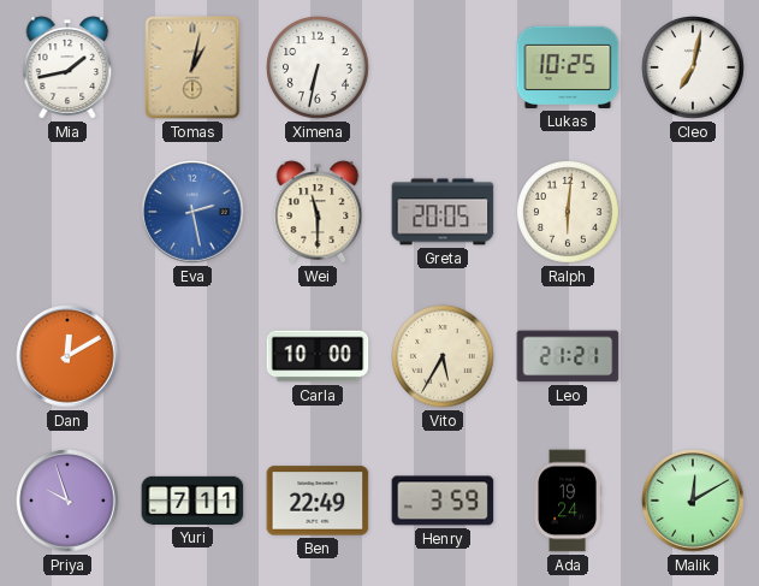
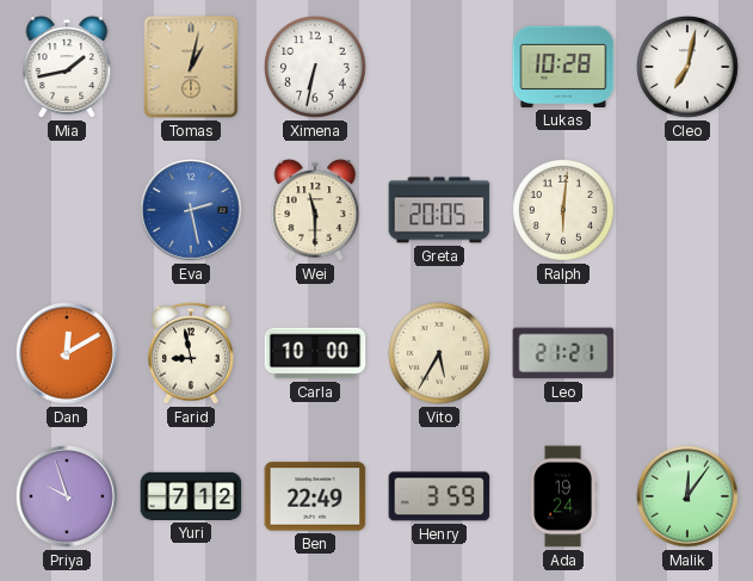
Lukas: 10:25 -> 10:28
Farid: none -> 8:58
Yuri: 7:11 -> 7:12
Malik: 12:10 -> 12:06
